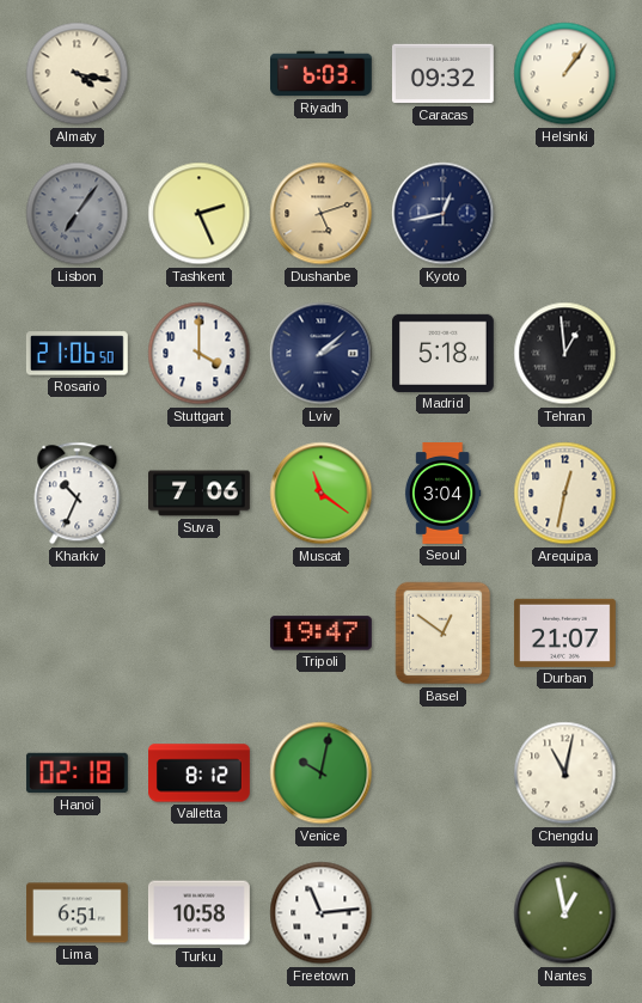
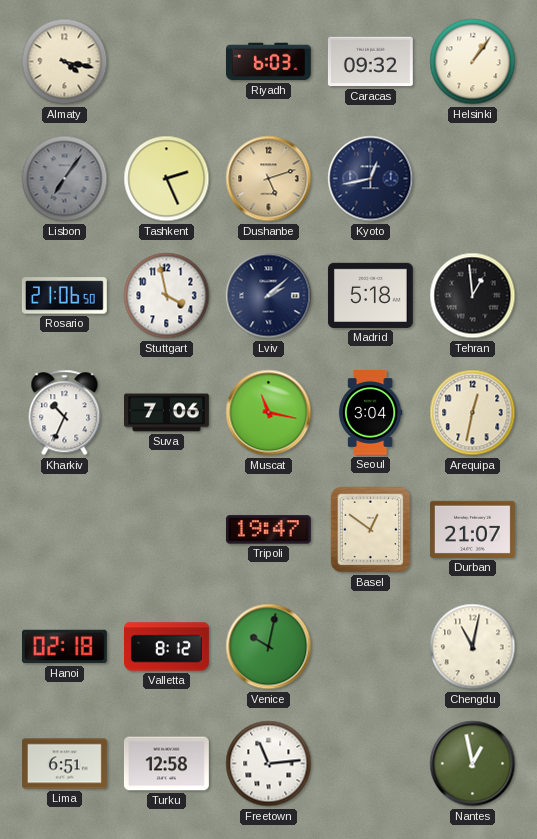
Stuttgart: 4:00 -> 3:58
Muscat: 11:21 -> 11:17
Turku: 10:58 -> 12:58
